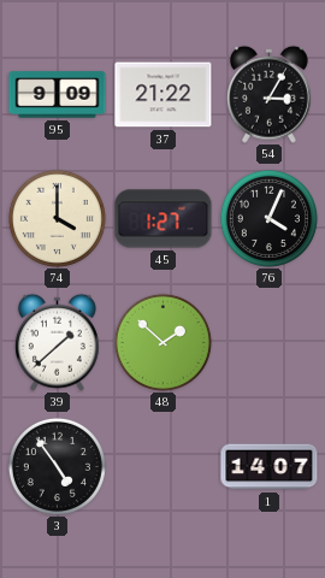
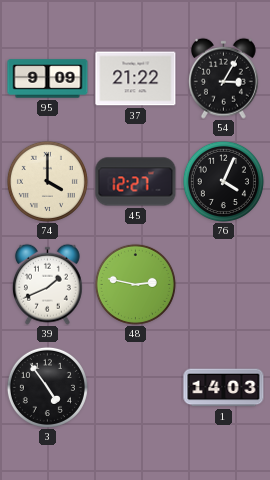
45: 1:27 -> 12:27
39: 1:38 -> 1:41
48: 1:52 -> 2:47
1: 14:07 -> 14:03
